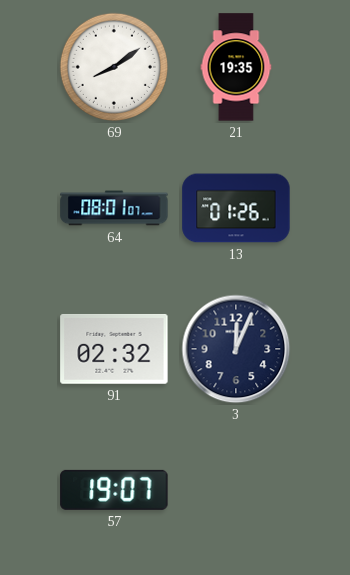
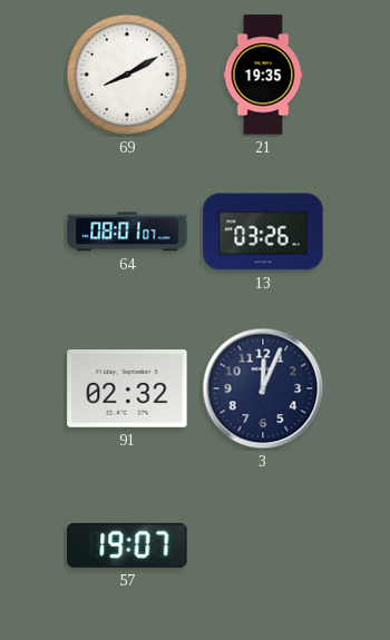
69: 8:09 -> 8:10
13: 01:26 -> 03:26
